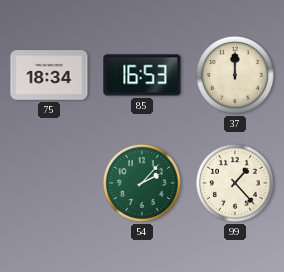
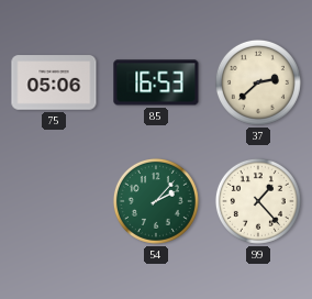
75: 18:34 -> 05:06
37: 12:00 -> 2:38
